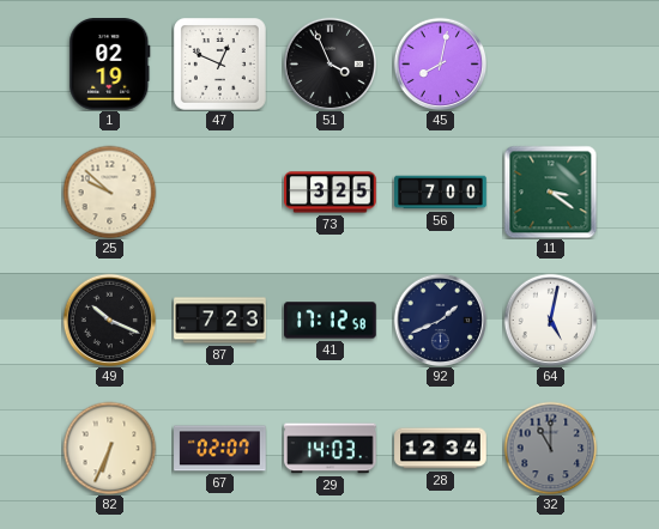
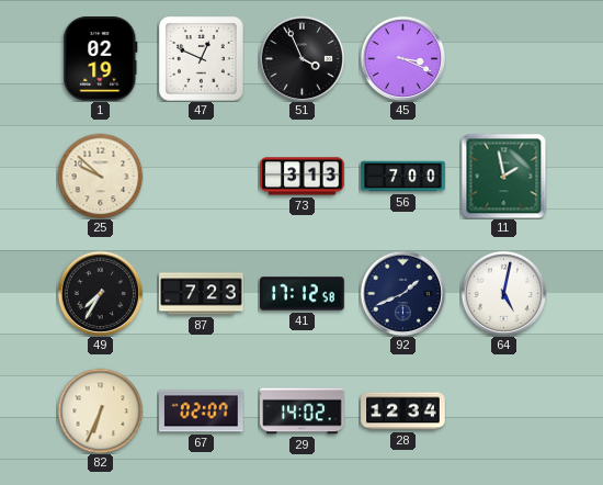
45: 8:02 -> 3:19
73: 3:25 -> 3:13
11: 3:21 -> 1:58
49: 10:19 -> 7:35
29: 14:03 -> 14:02
32: 11:00 -> none
